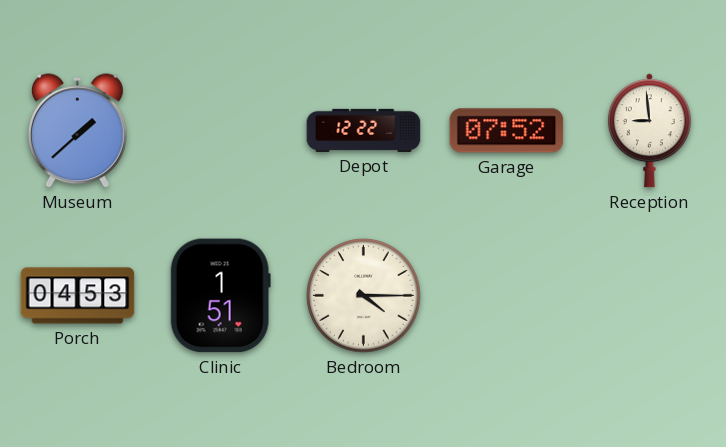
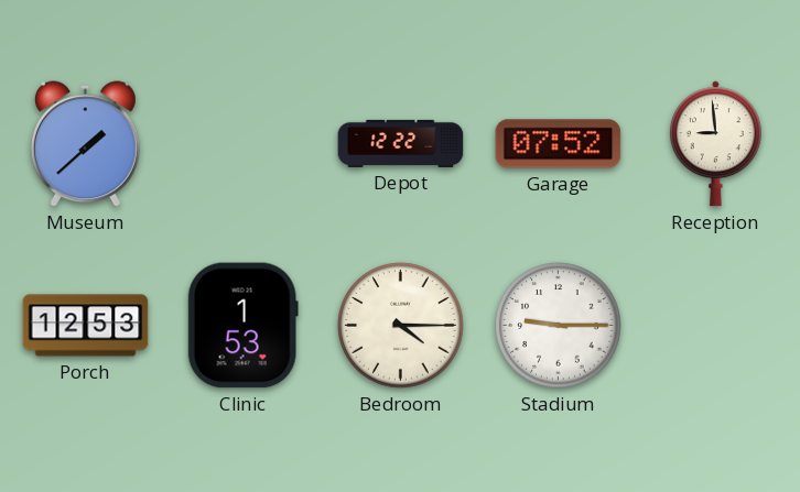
Porch: 04:53 -> 12:53
Clinic: 1:51 -> 1:53
Stadium: none -> 9:15
